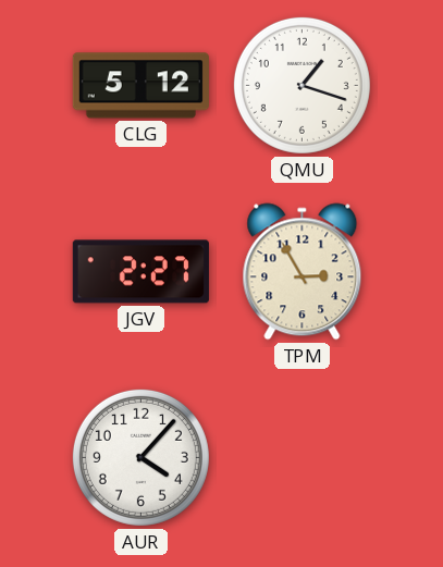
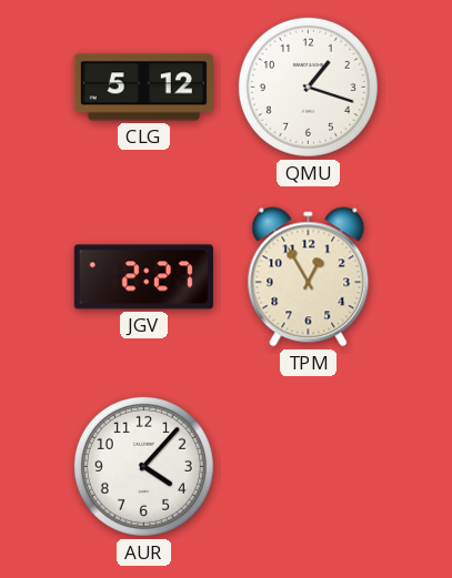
TPM: 2:55 -> 12:55
